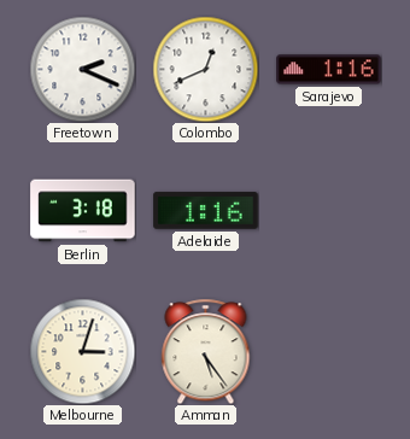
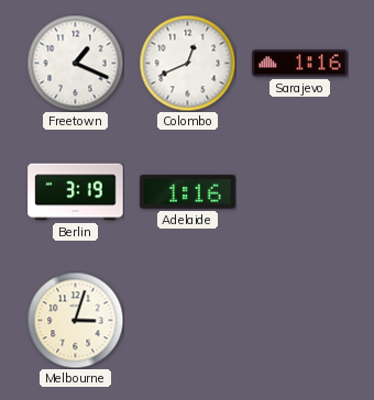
Freetown: 2:19 -> 1:19
Berlin: 3:18 -> 3:19
Amman: 5:24 -> none
